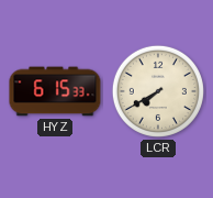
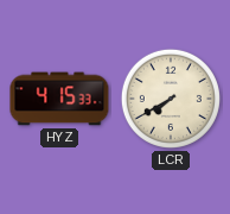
HYZ: 6:15 -> 4:15
